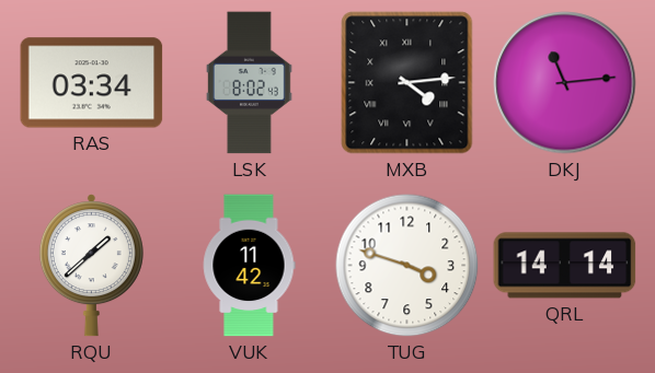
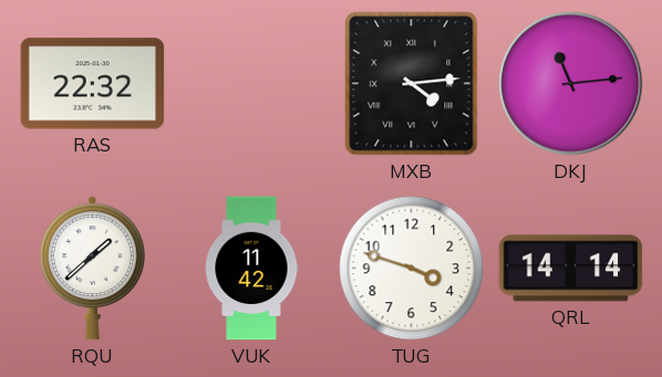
RAS: 03:34 -> 22:32
LSK: 8:02 -> none
